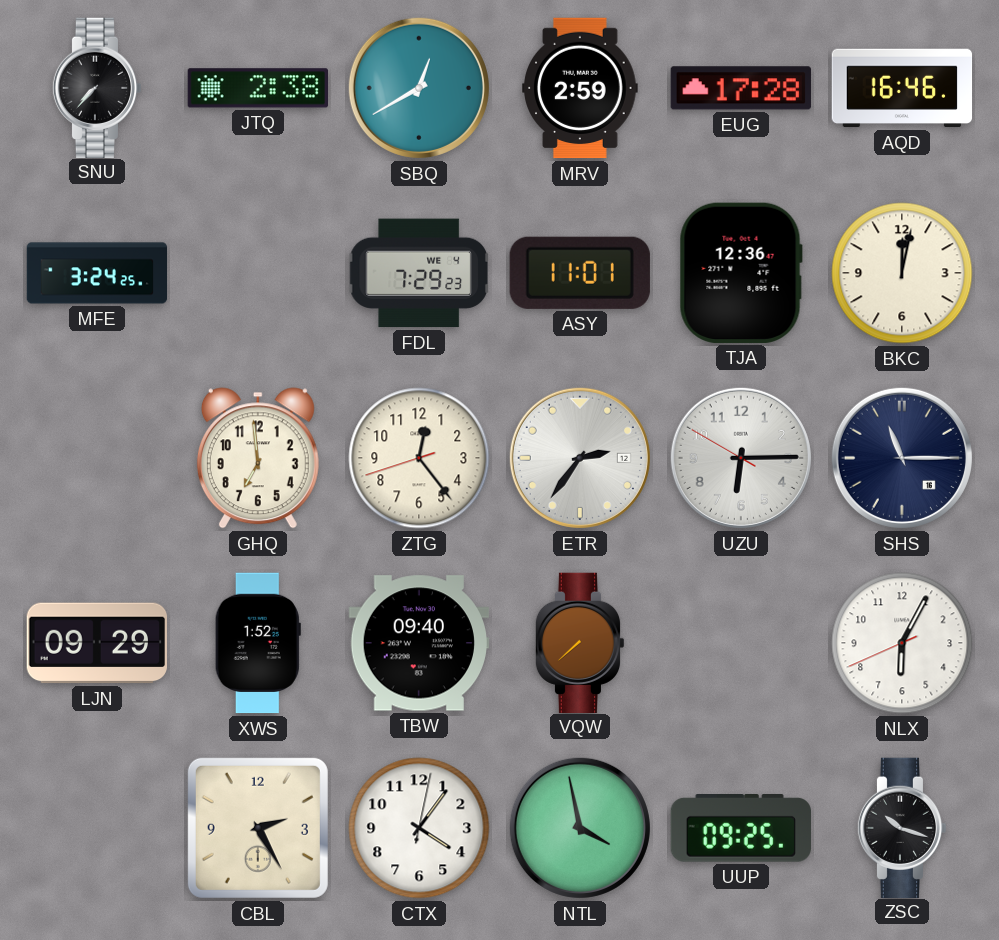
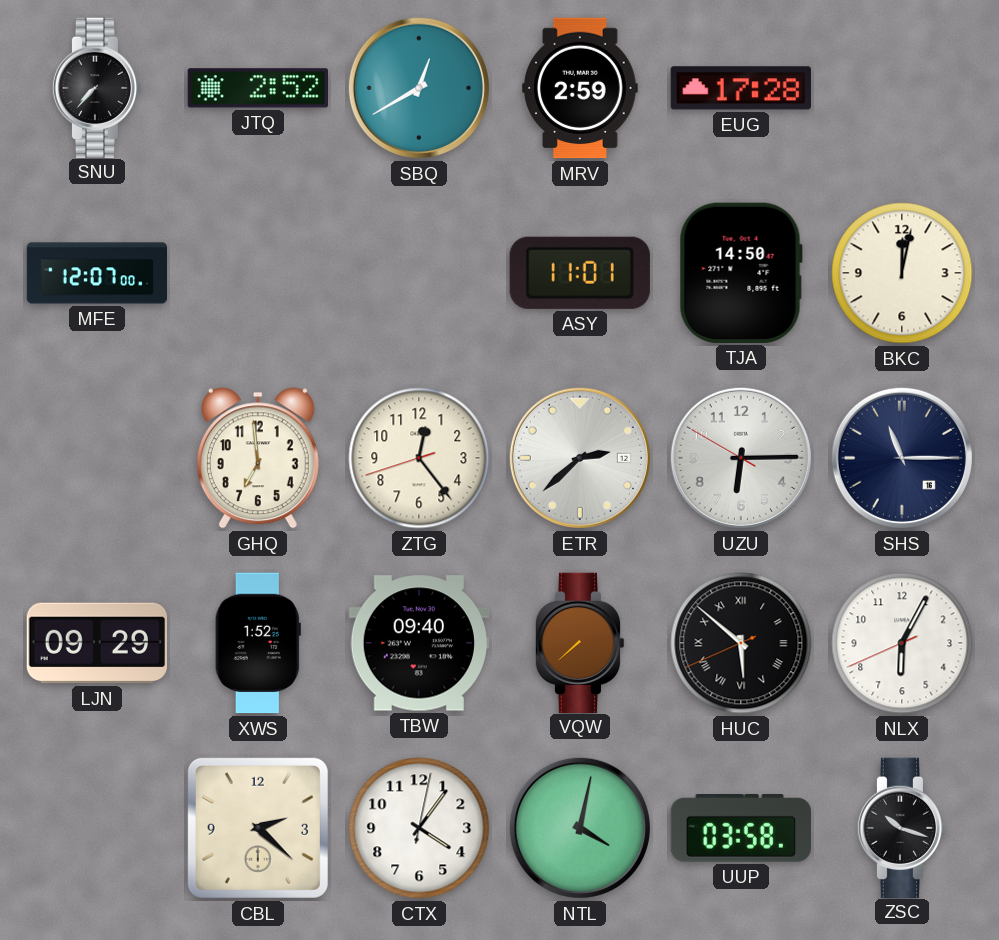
JTQ: 2:38 -> 2:52
AQD: 16:46 -> none
MFE: 3:24 -> 12:07
FDL: 7:29 -> none
TJA: 12:36 -> 14:50
ETR: 2:36 -> 2:38
HUC: none -> 5:51
CBL: 2:25 -> 2:22
NTL: 3:58 -> 4:02
UUP: 09:25 -> 03:58
